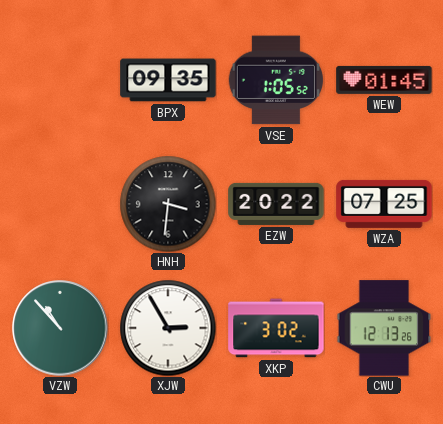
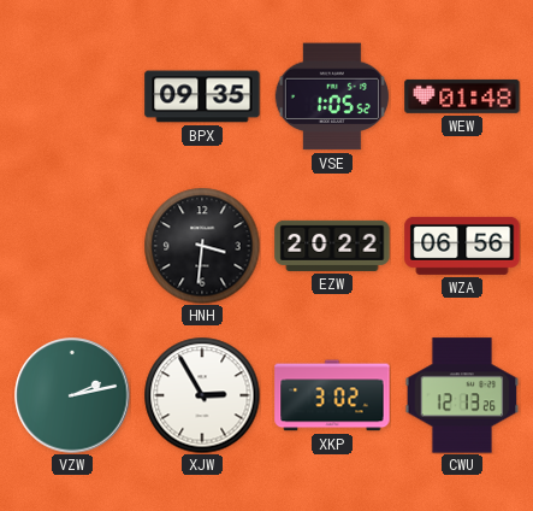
WEW: 01:45 -> 01:48
WZA: 07:25 -> 06:56
VZW: 10:53 -> 2:13
